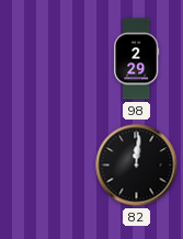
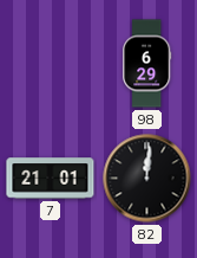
98: 2:29 -> 6:29
7: none -> 21:01
